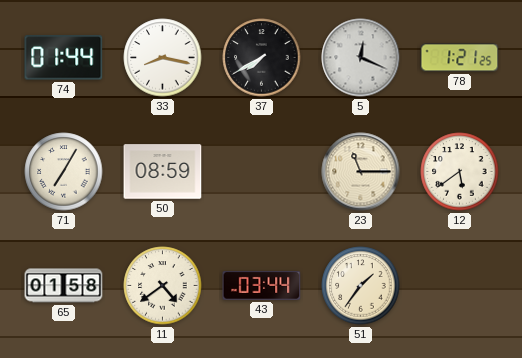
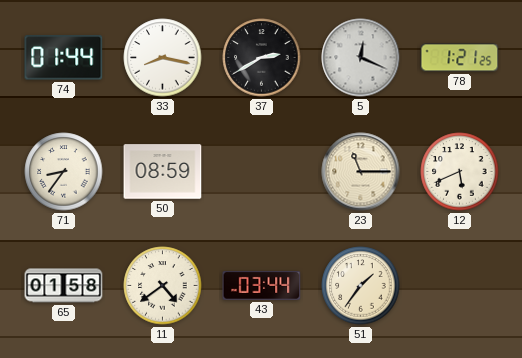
37: 7:40 -> 2:40
71: 7:05 -> 8:36
12: 5:39 -> 5:41
